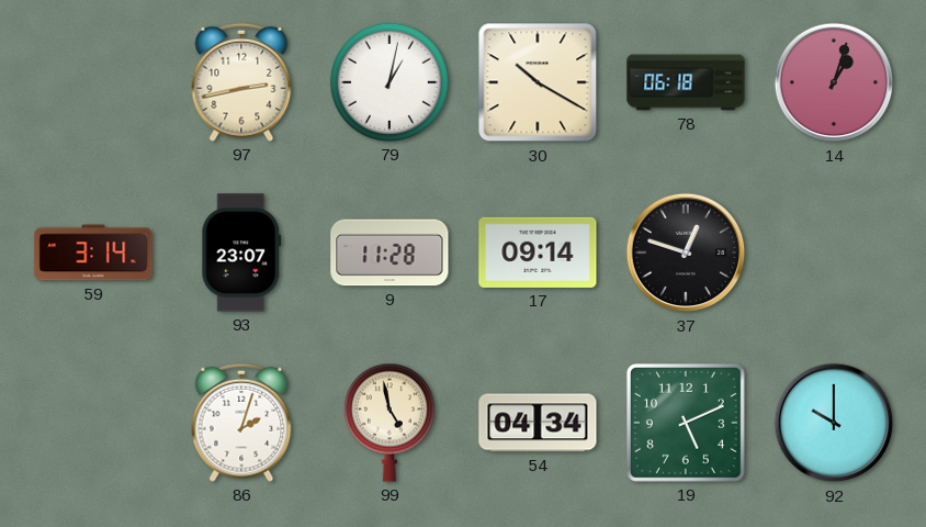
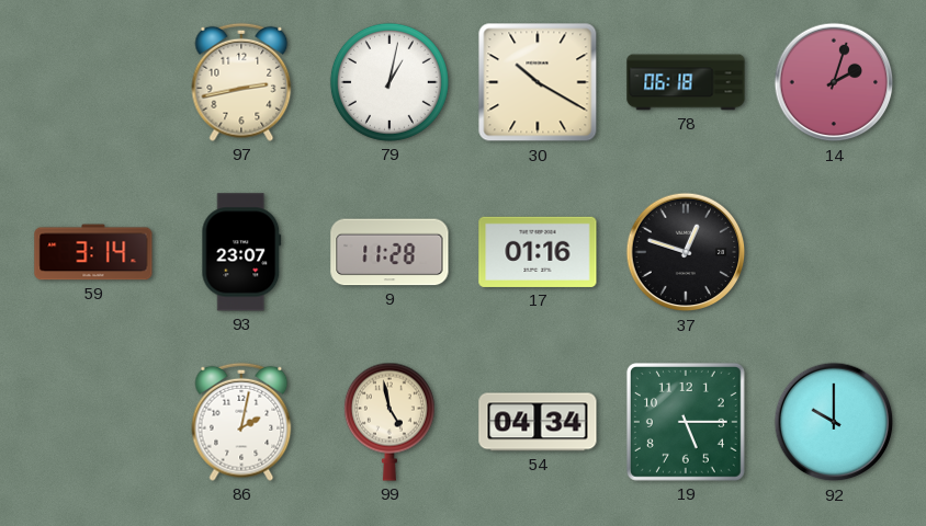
14: 1:03 -> 2:03
17: 09:14 -> 01:16
86: 2:03 -> 2:02
19: 5:11 -> 5:15
